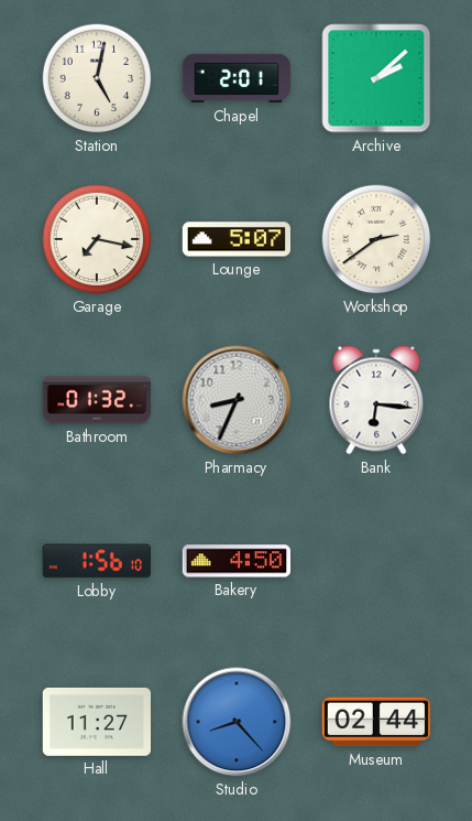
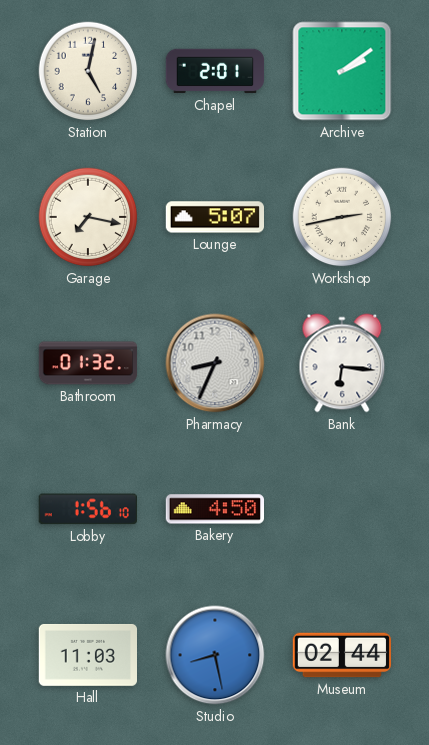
Archive: 2:08 -> 2:09
Workshop: 2:39 -> 2:43
Hall: 11:27 -> 11:03
Studio: 8:23 -> 8:28
